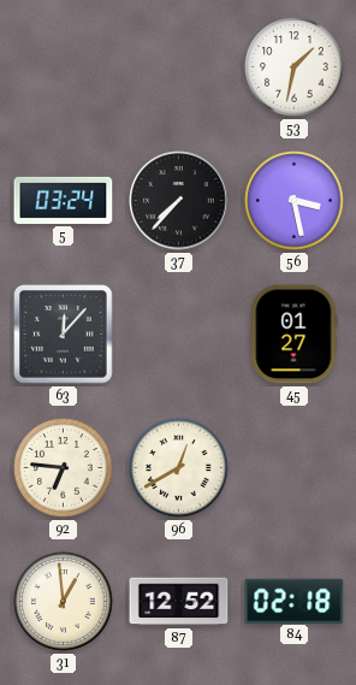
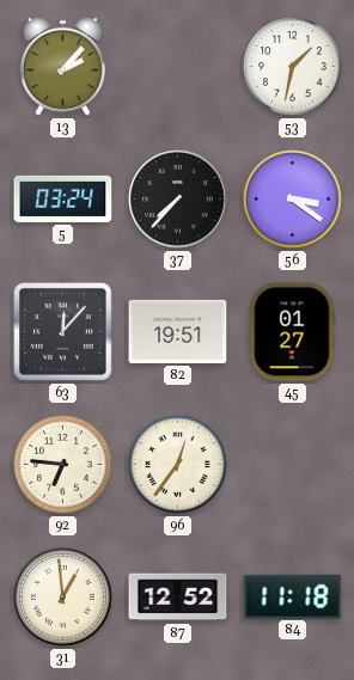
13: none -> 2:07
56: 3:28 -> 3:21
82: none -> 19:51
96: 12:40 -> 12:36
84: 02:18 -> 11:18
